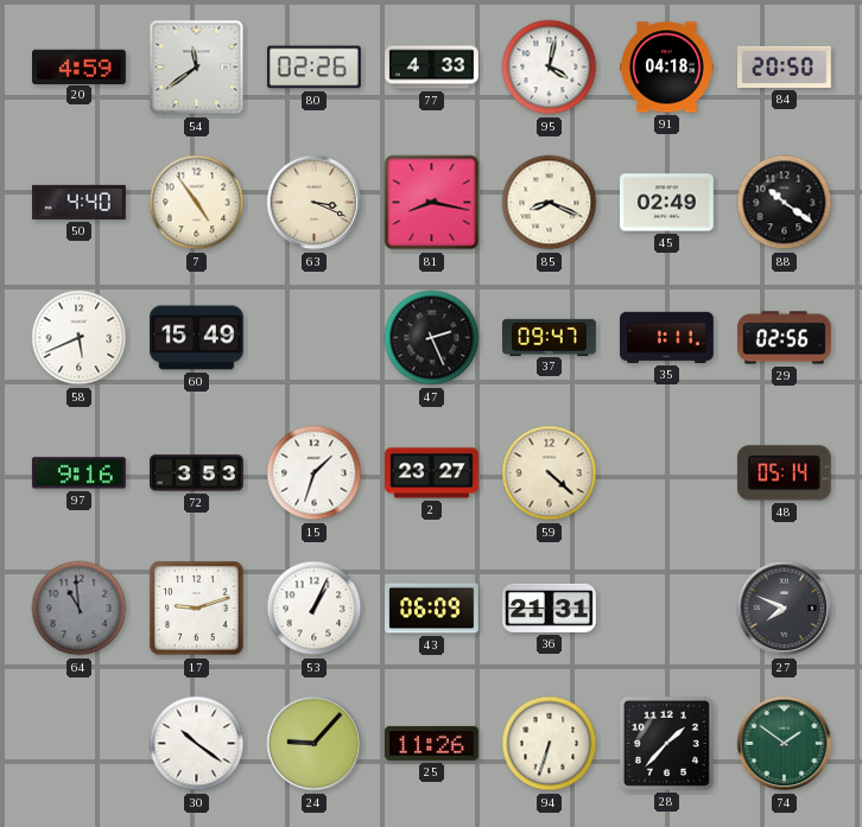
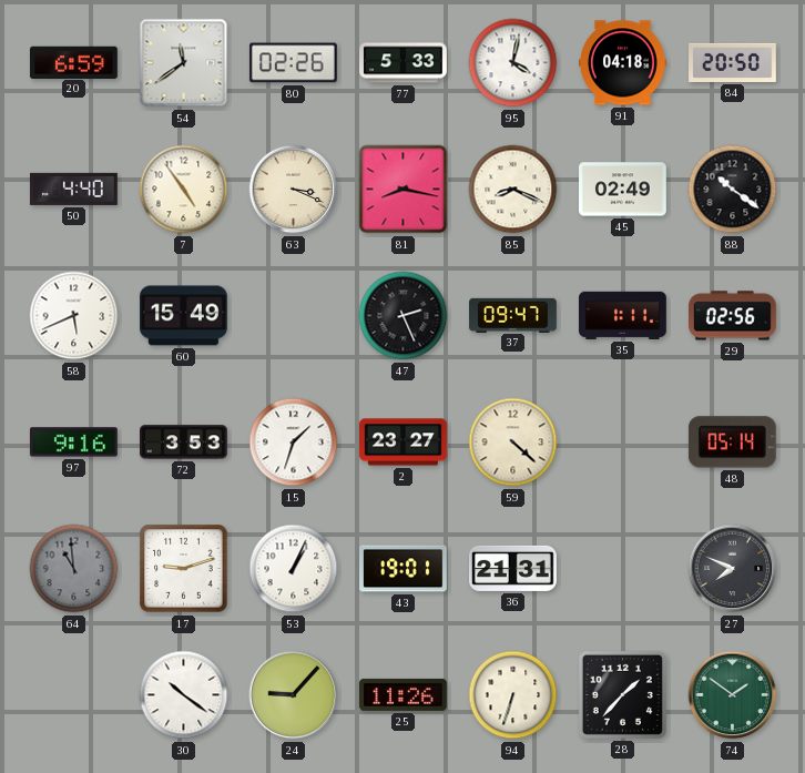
20: 4:59 -> 6:59
77: 4:33 -> 5:33
43: 06:09 -> 19:01
